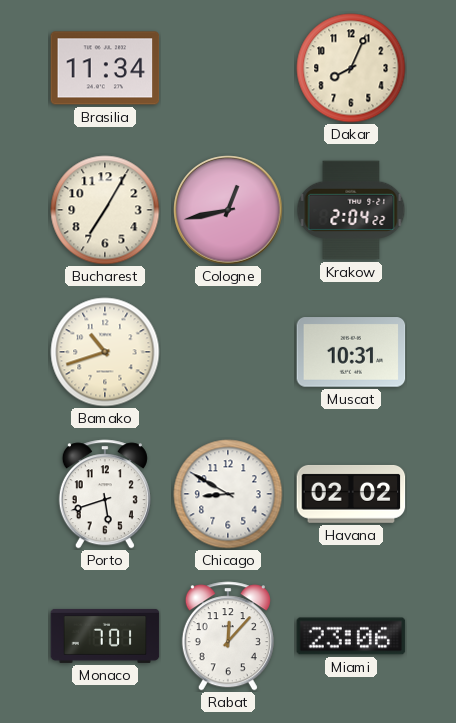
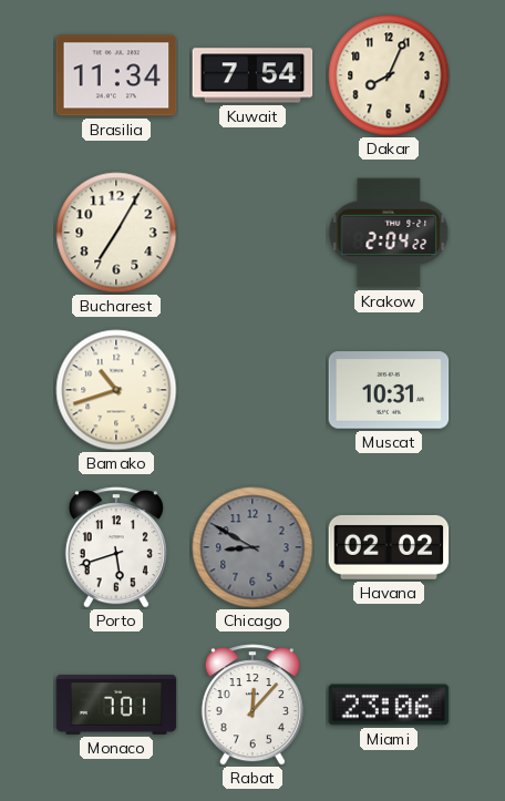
Kuwait: none -> 7:54
Cologne: 12:43 -> none
Chicago dial: white -> grey
